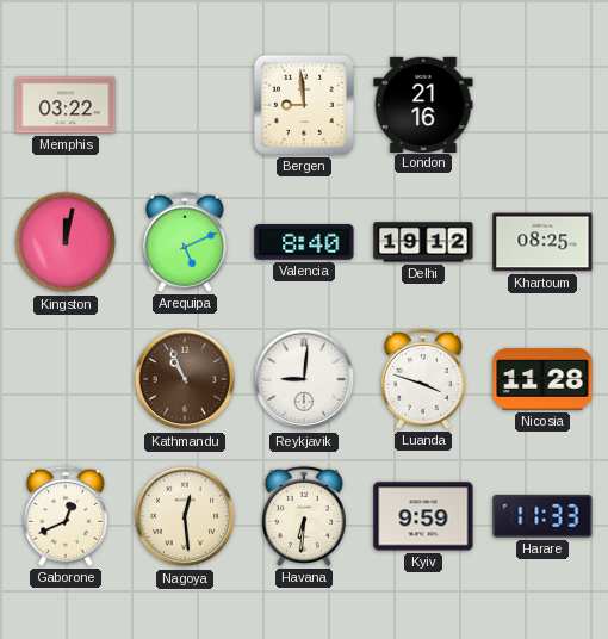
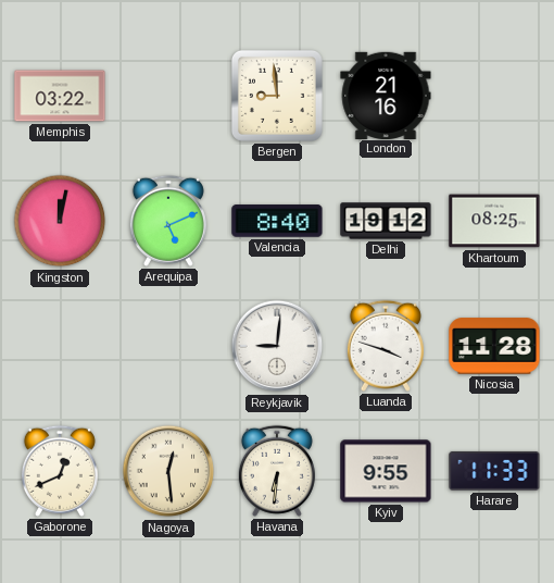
Kathmandu: 10:56 -> none
Kyiv: 9:59 -> 9:55
